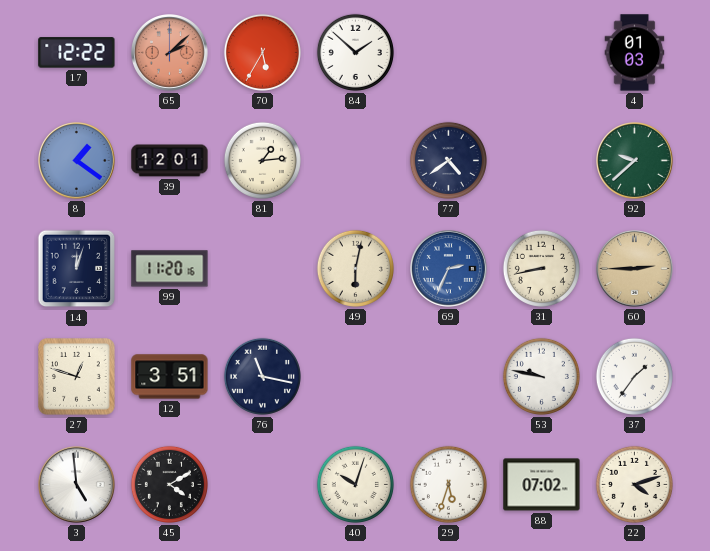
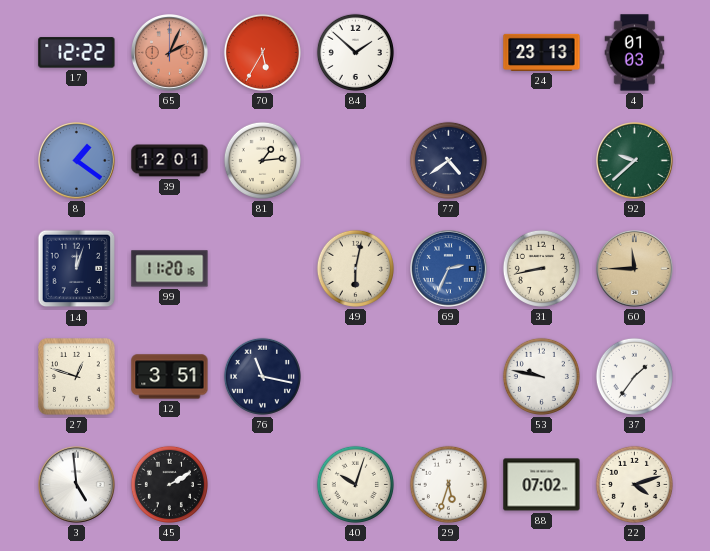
65: 2:08 -> 2:04
24: none -> 23:13
60: 2:45 -> 11:45
45: 4:10 -> 2:10
